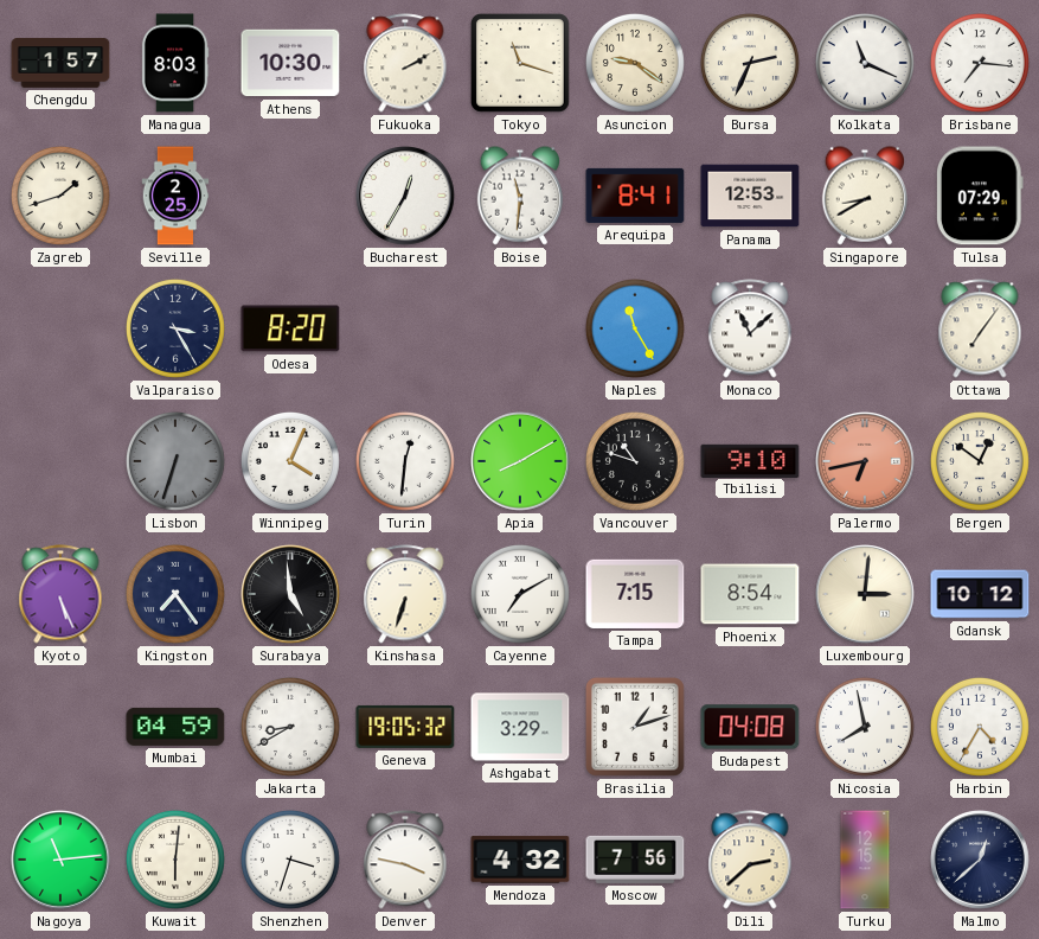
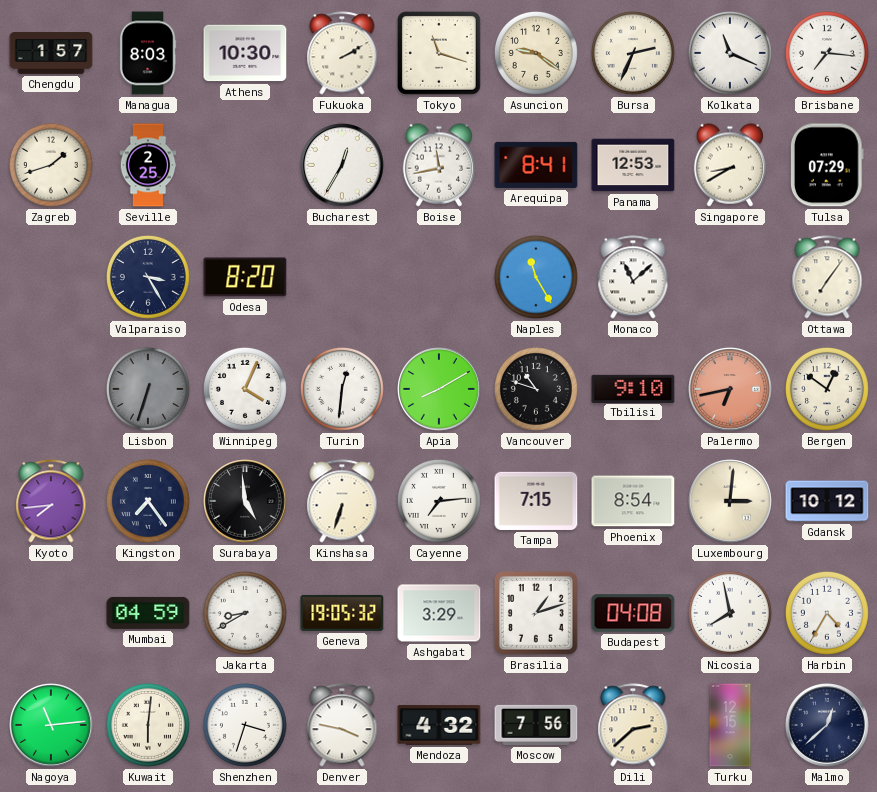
Boise: 11:31 -> 11:43
Kyoto: 5:26 -> 7:44
Cayenne: 7:10 -> 7:14
